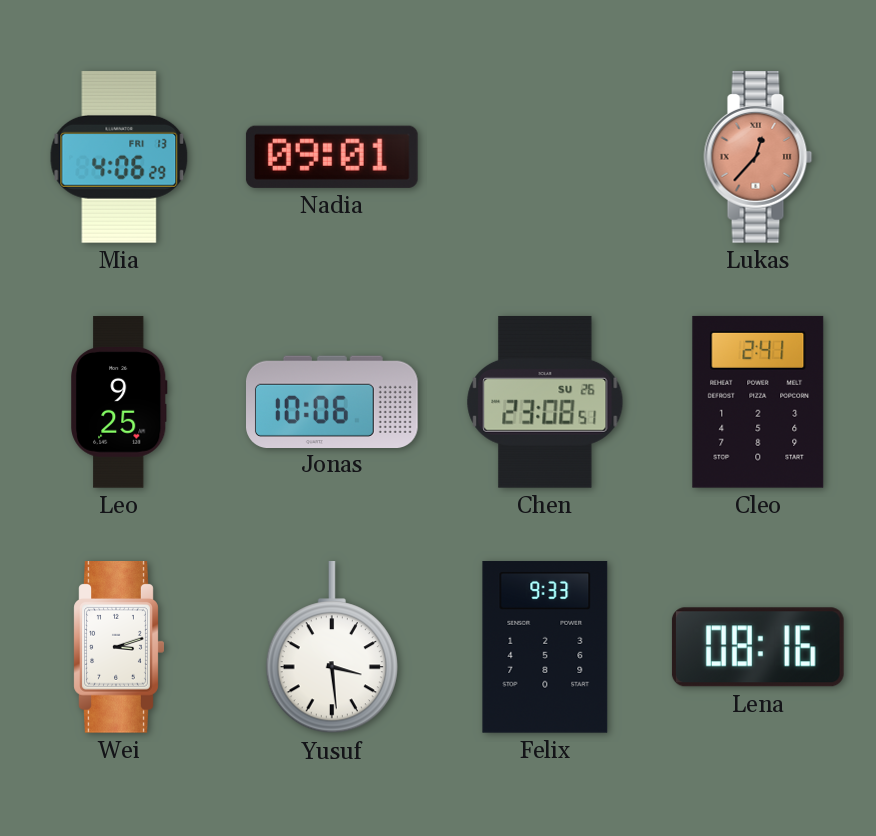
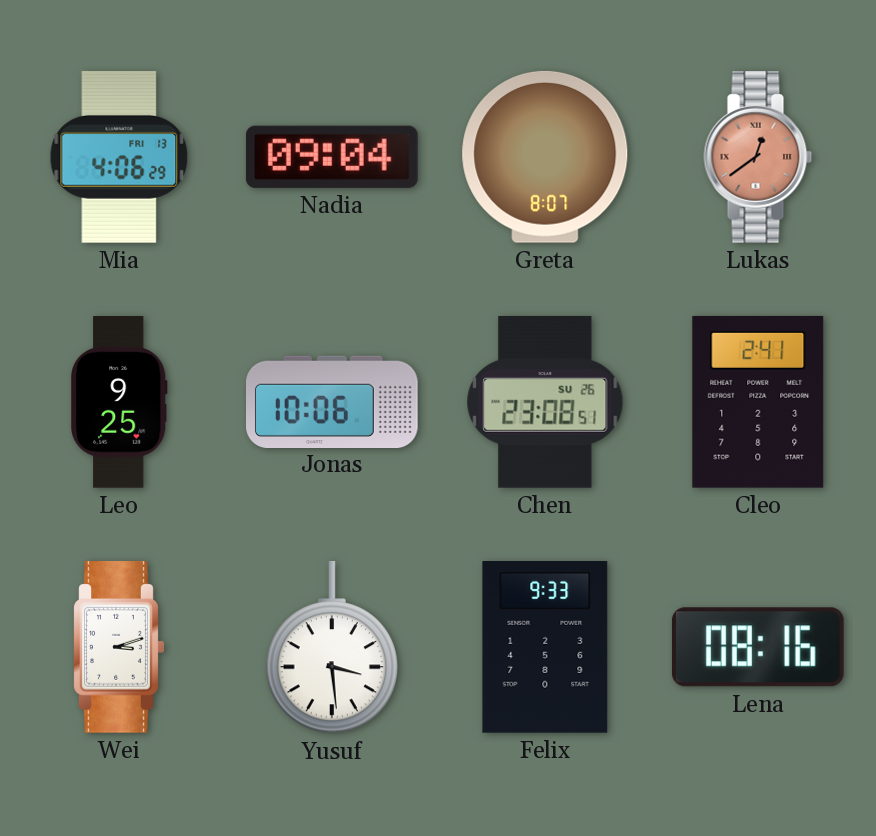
Nadia: 09:01 -> 09:04
Greta: none -> 8:07
Lukas: 12:37 -> 12:39
